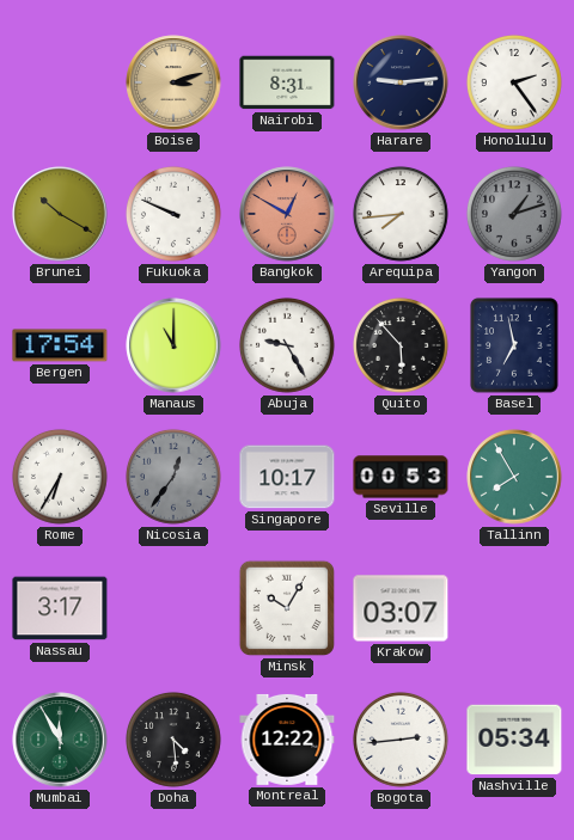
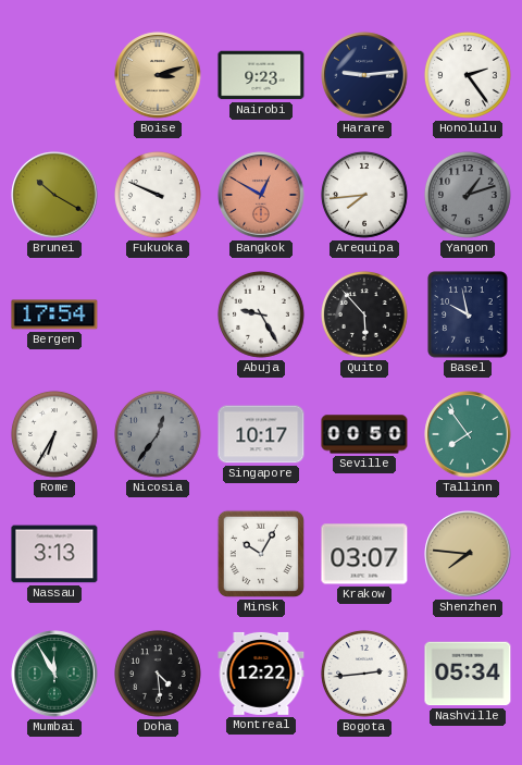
Nairobi: 8:31 -> 9:23
Manaus: 11:00 -> none
Basel: 6:58 -> 9:58
Seville: 00:53 -> 00:50
Tallinn: 7:55 -> 7:54
Nassau: 3:17 -> 3:13
Shenzhen: none -> 7:46
